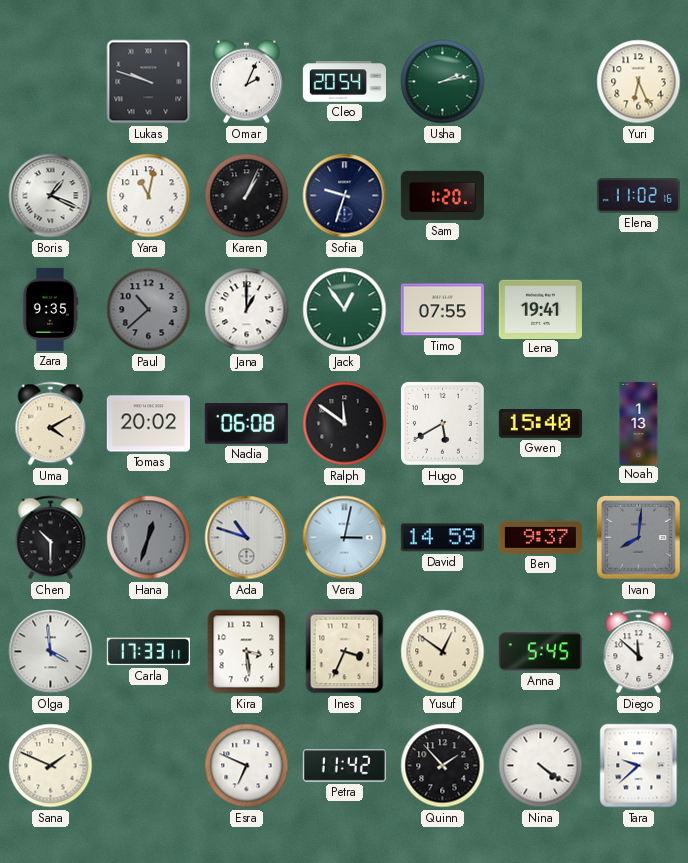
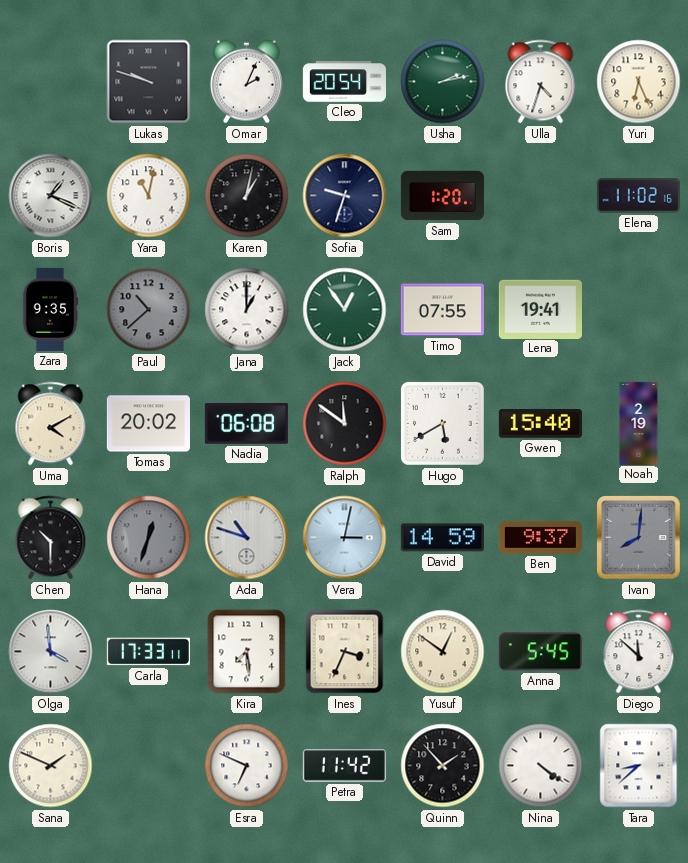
Ulla: none -> 4:33
Karen: 1:04 -> 1:02
Noah: 1:13 -> 2:19
Kira: 3:29 -> 7:29
Tara: 9:38 -> 8:38
